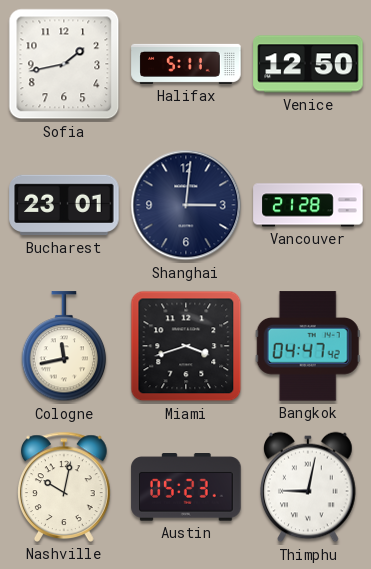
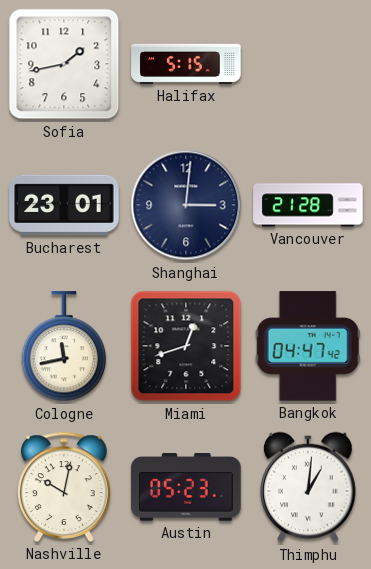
Halifax: 5:11 -> 5:15
Venice: 12:50 -> none
Miami: 3:42 -> 12:42
Thimphu: 9:02 -> 1:01
